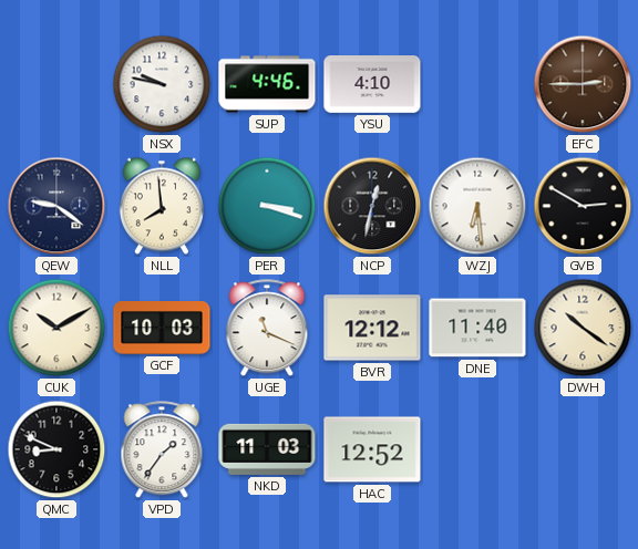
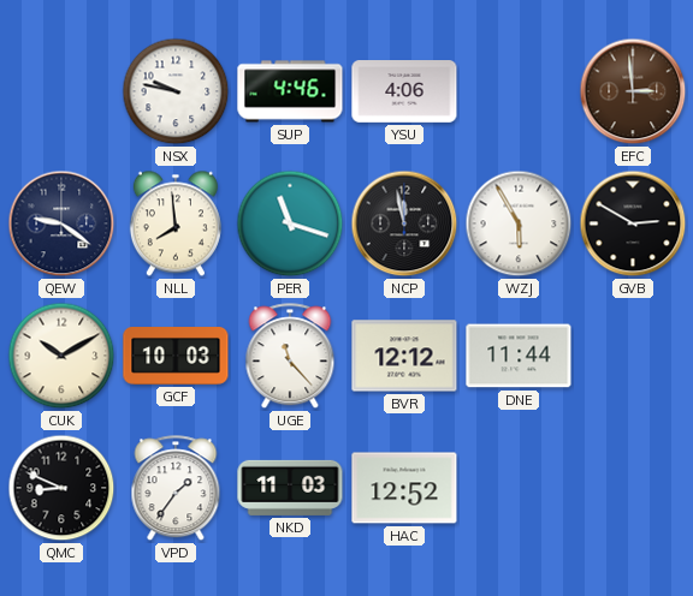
YSU: 4:10 -> 4:06
EFC: 2:45 -> 2:59
PER: 3:18 -> 11:18
NCP: 12:32 -> 11:58
WZJ: 6:29 -> 5:55
UGE: 11:19 -> 11:23
DNE: 11:40 -> 11:44
DWH: 10:21 -> none
